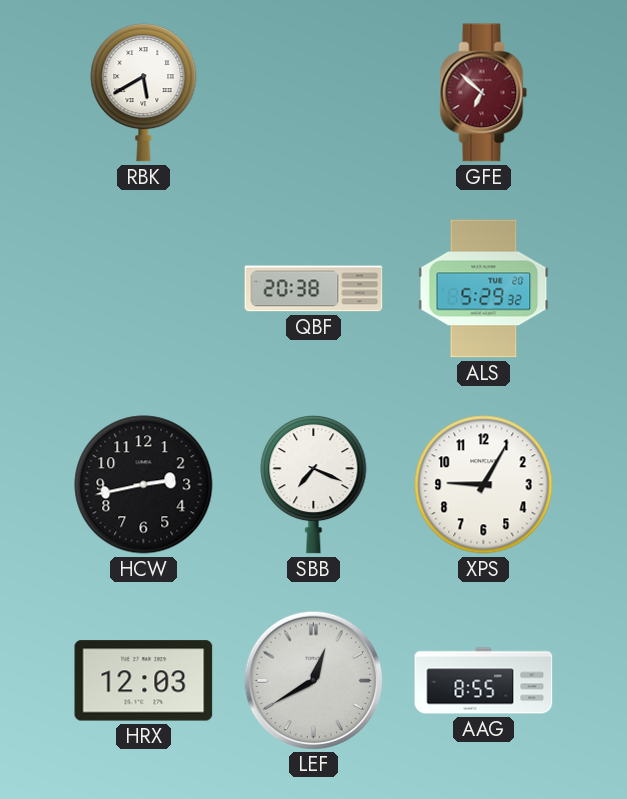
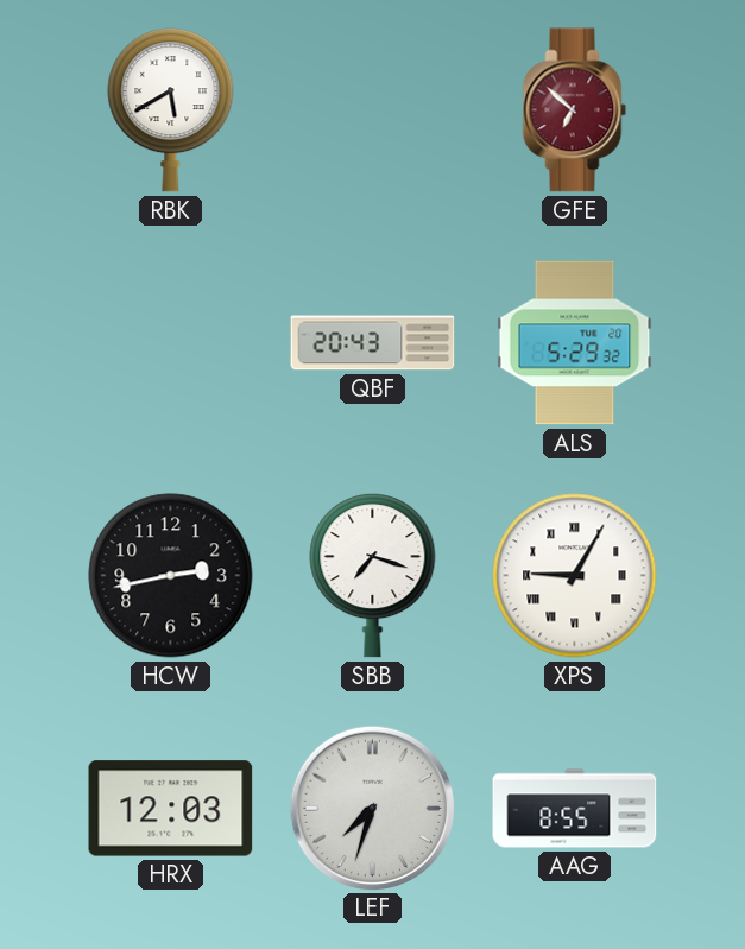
QBF: 20:38 -> 20:43
SBB: 7:19 -> 7:18
XPS numerals: Arabic -> Roman
LEF: 12:40 -> 7:33
